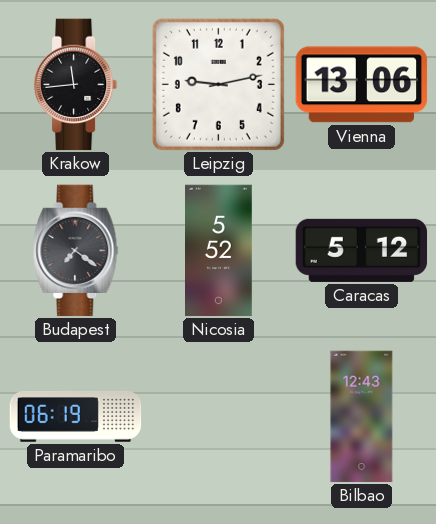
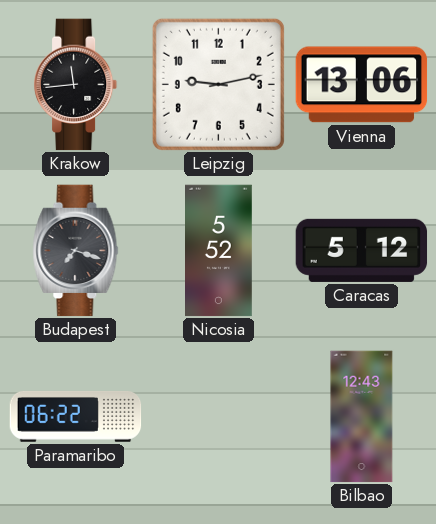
Budapest: 7:21 -> 7:18
Paramaribo: 06:19 -> 06:22
